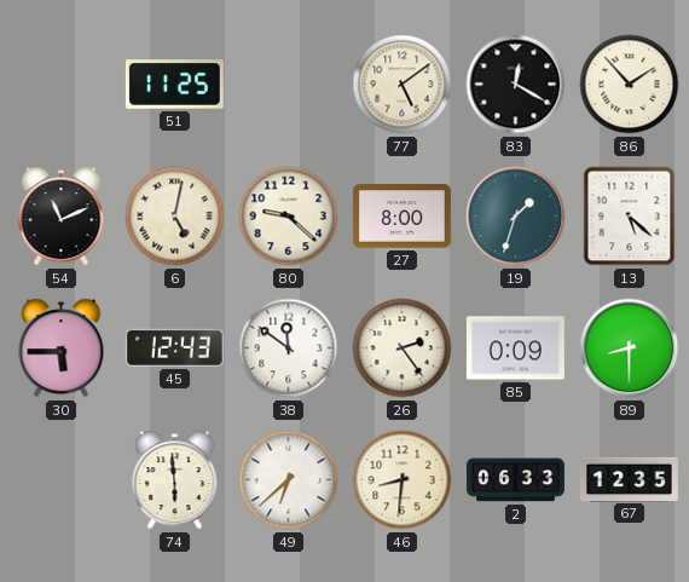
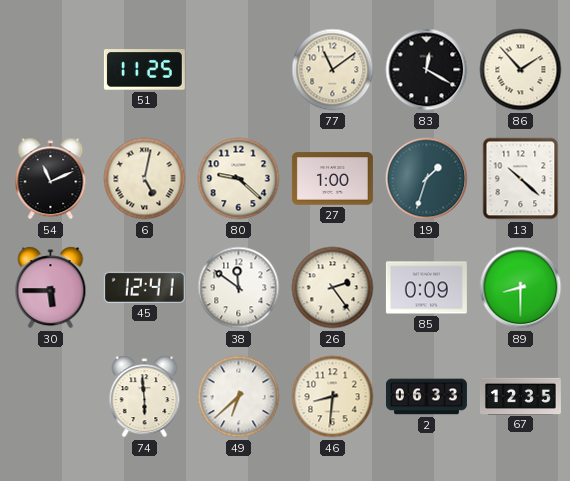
77: 5:09 -> 11:09
27: 8:00 -> 1:00
13: 5:22 -> 10:22
45: 12:43 -> 12:41
